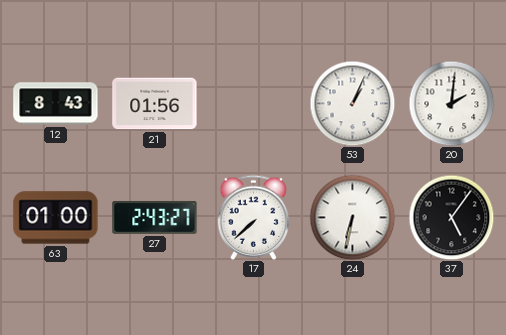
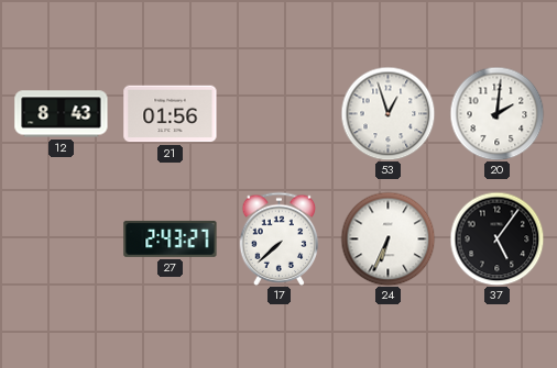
53: 1:04 -> 12:57
63: 01:00 -> none
24: 6:32 -> 6:34
